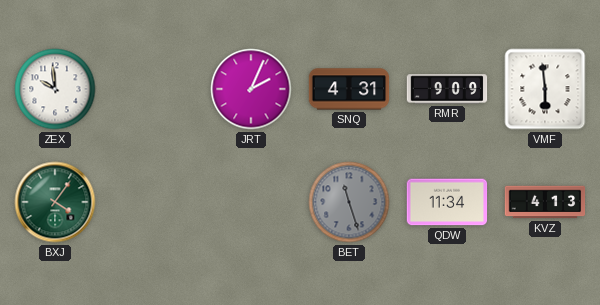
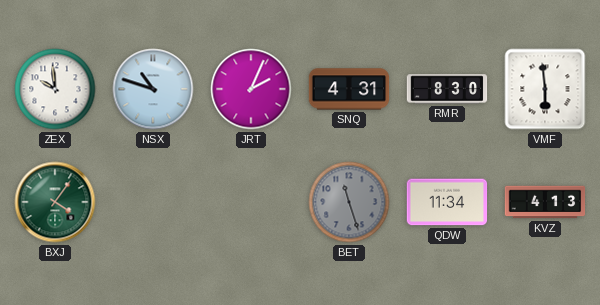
NSX: none -> 10:48
RMR: 9:09 -> 8:30
